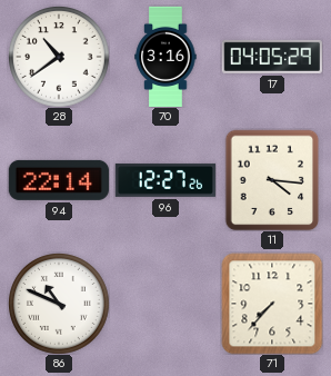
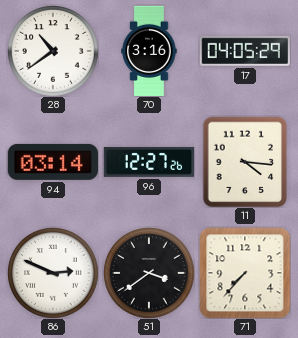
94: 22:14 -> 03:14
86: 10:49 -> 2:49
51: none -> 3:39
